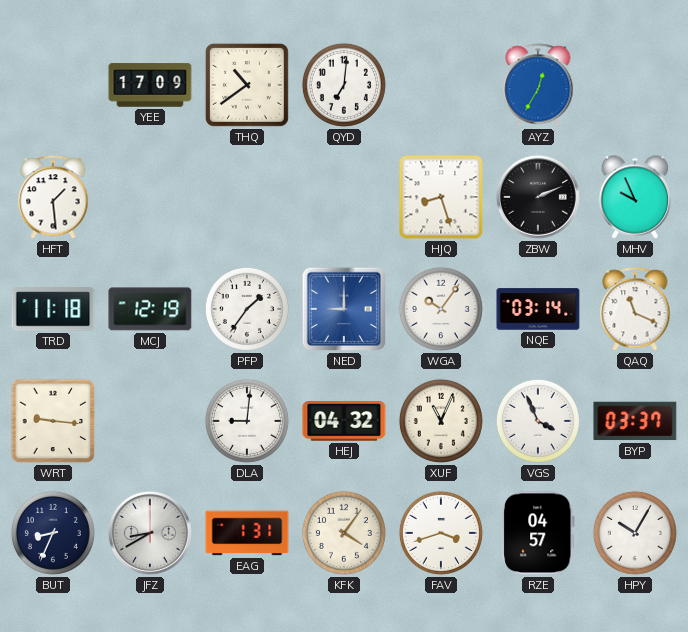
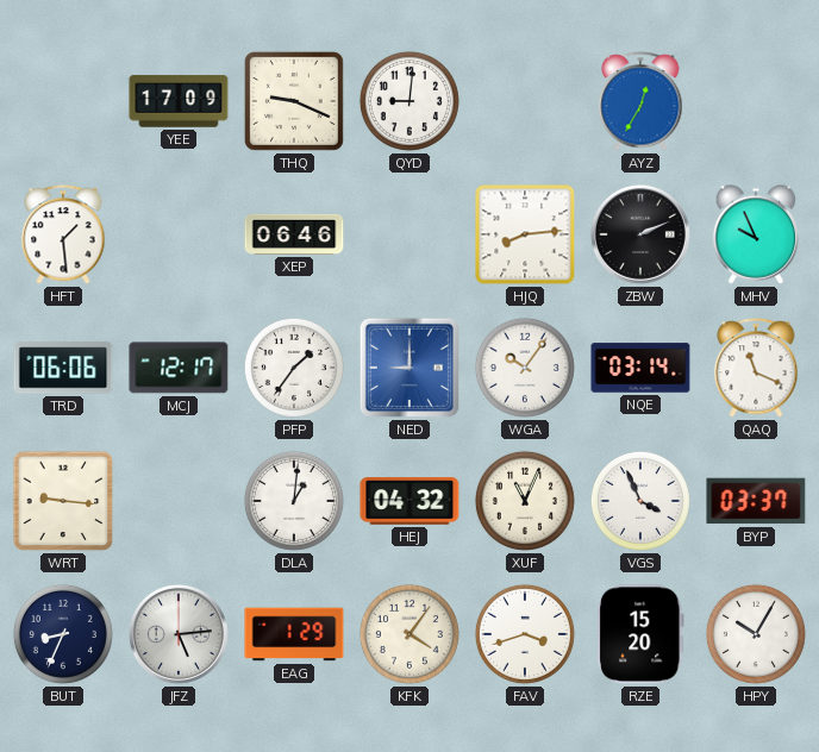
THQ: 10:39 -> 9:19
QYD: 7:01 -> 9:01
XEP: none -> 06:46
HJQ: 8:27 -> 8:14
TRD: 11:18 -> 06:06
MCJ: 12:19 -> 12:17
DLA: 9:01 -> 1:01
JFZ: 8:40 -> 5:14
EAG: 1:31 -> 1:29
RZE: 04:57 -> 15:20
